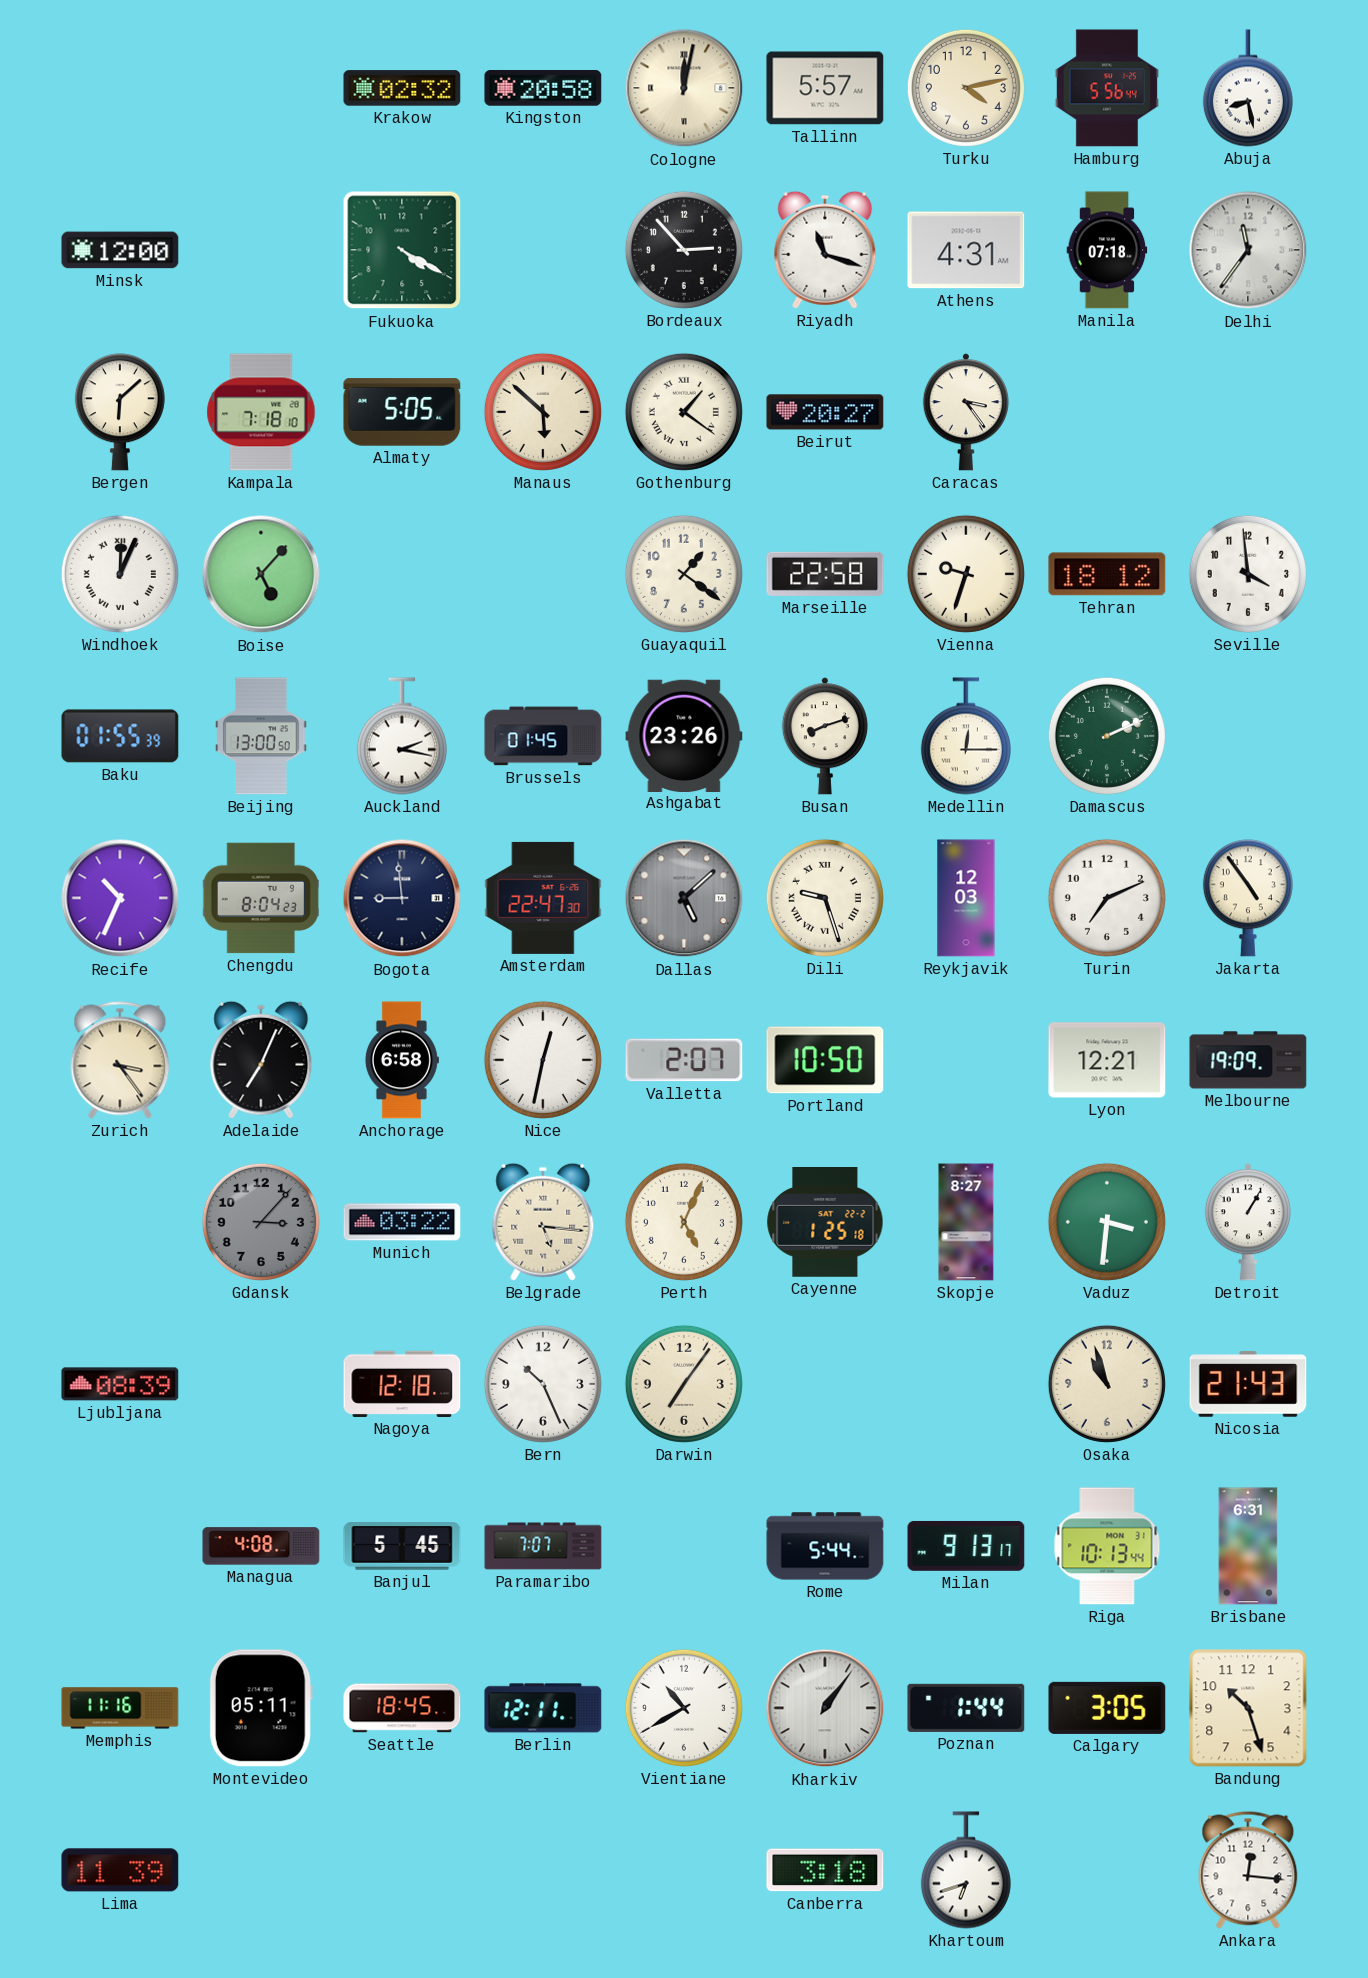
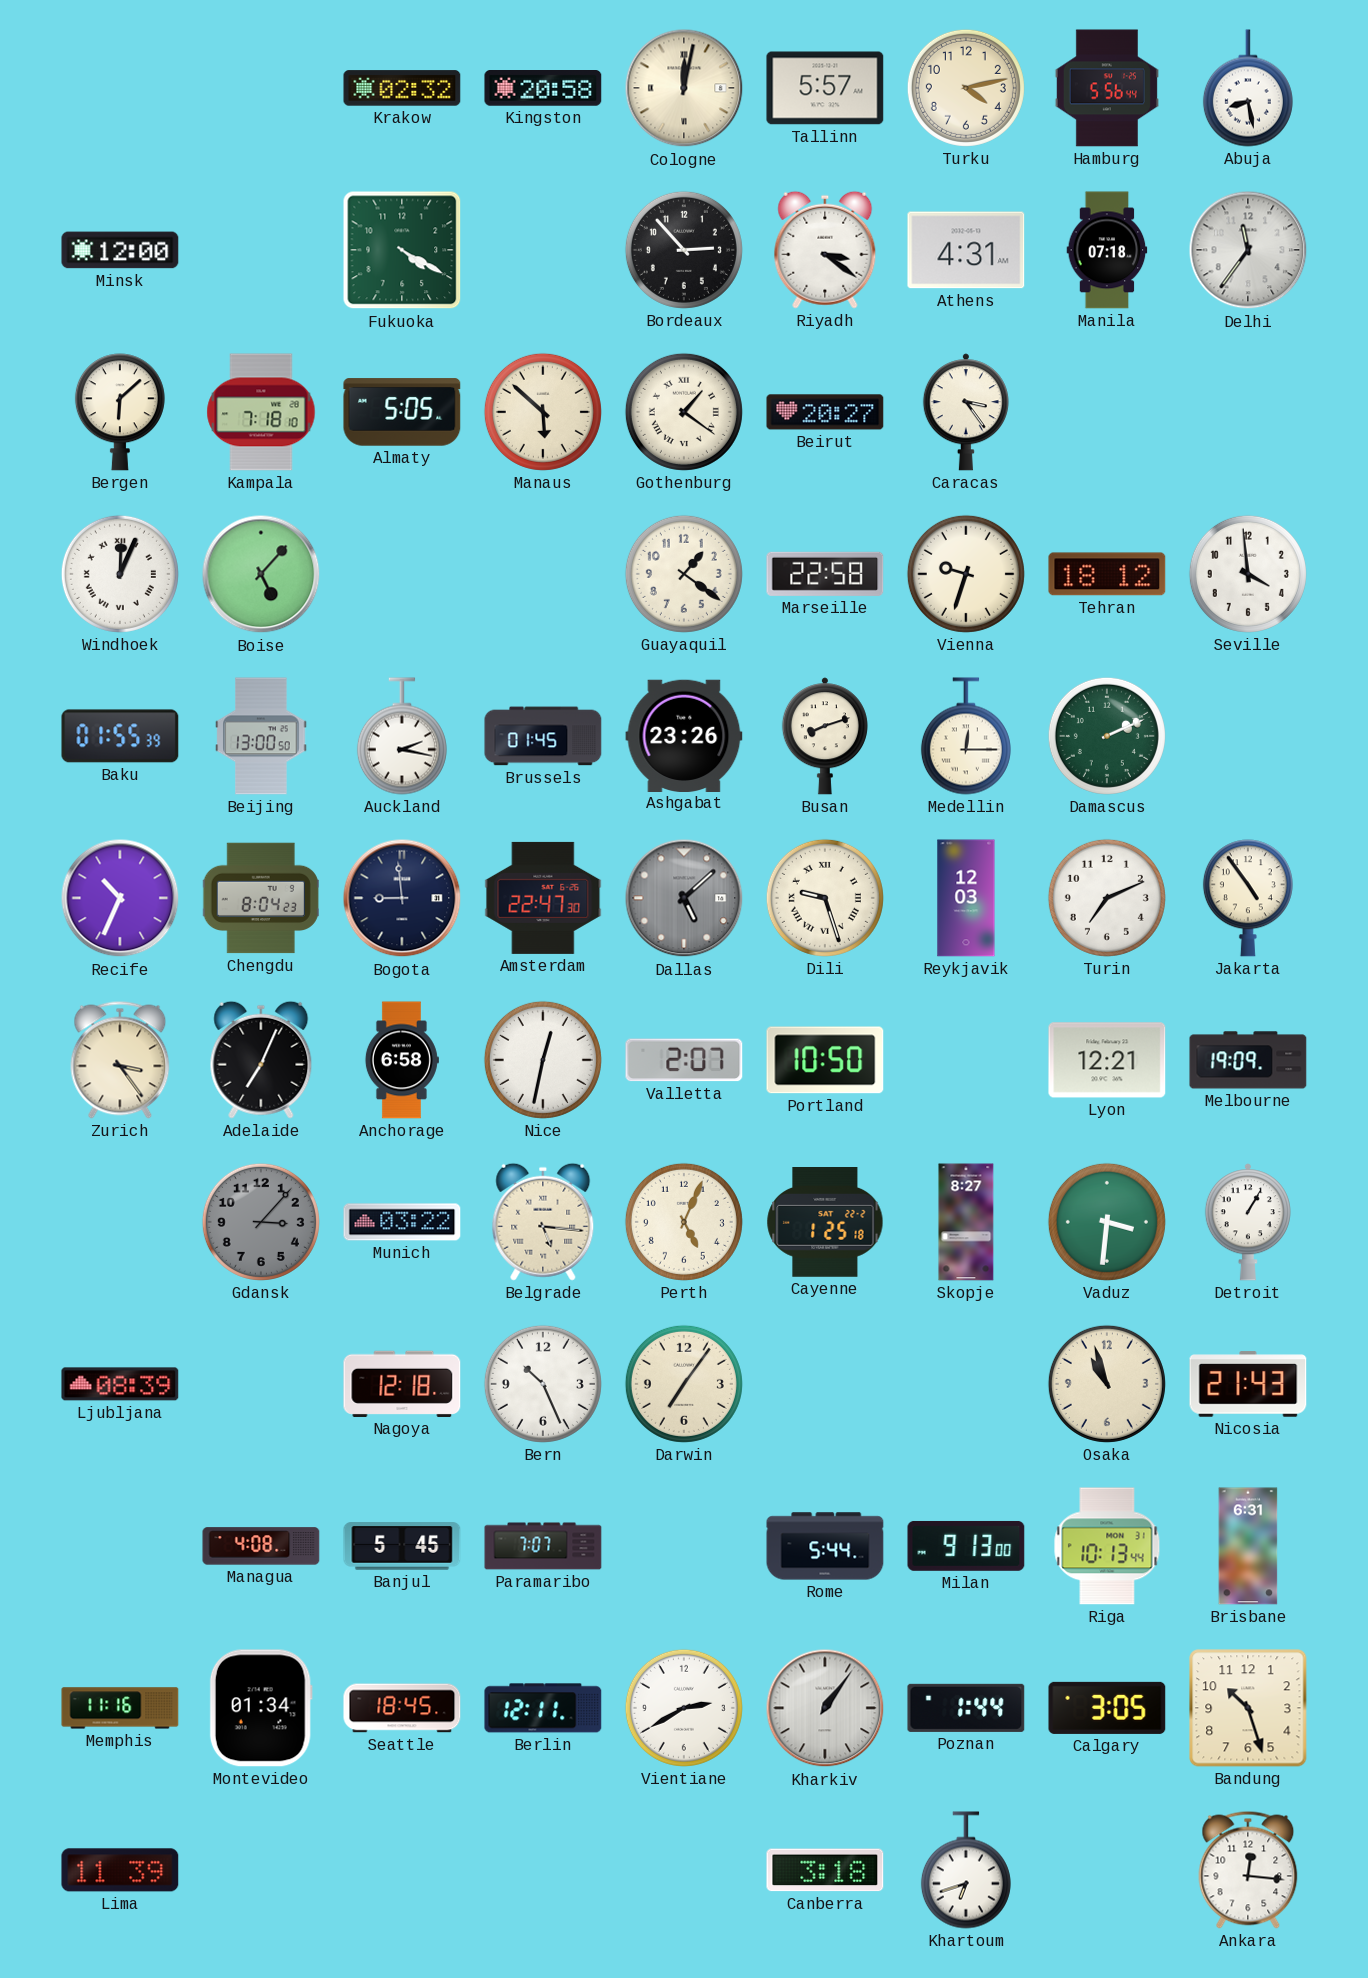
Riyadh: 11:18 -> 3:21
Milan: 9:13:17 -> 9:13:00
Montevideo: 05:11 -> 01:34
Vientiane: 10:40 -> 2:40
